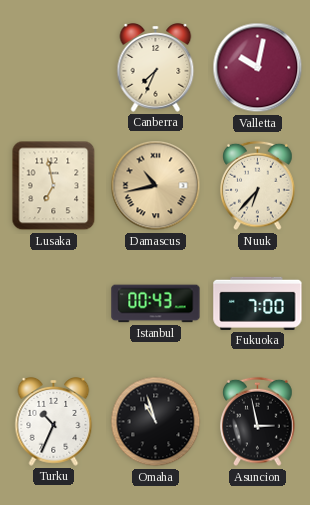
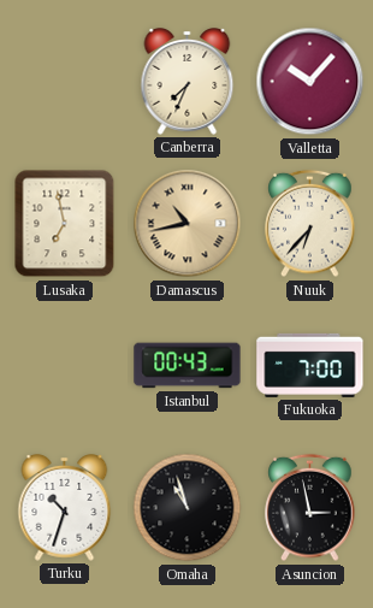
Valletta: 10:02 -> 10:07
Turku: 10:34 -> 10:33
